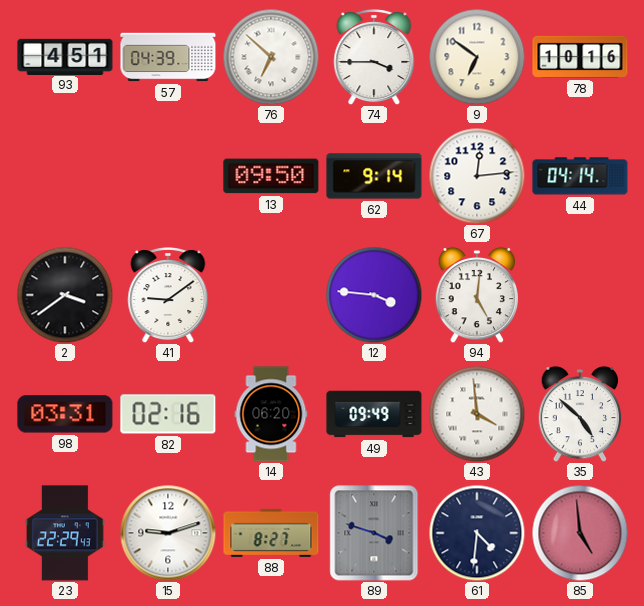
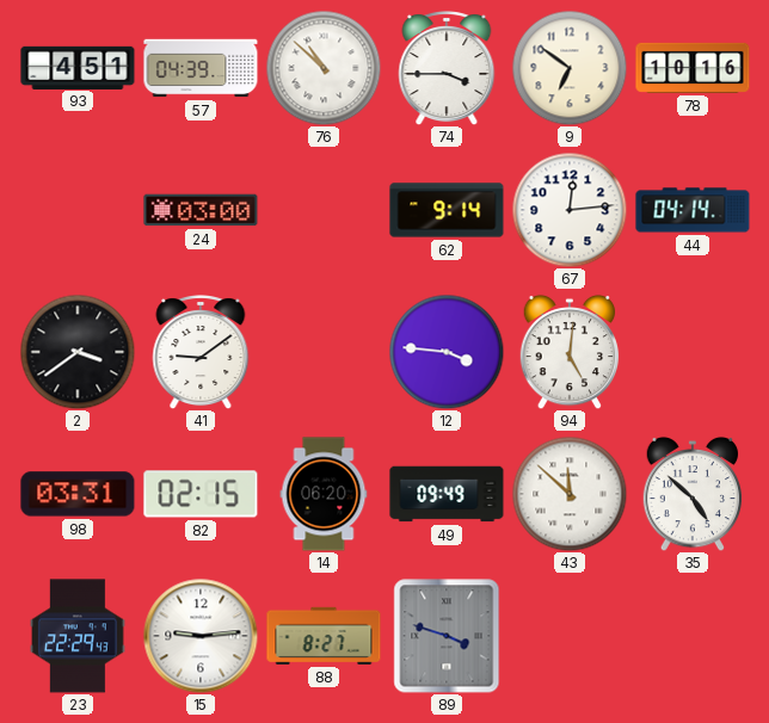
76: 6:52 -> 10:52
24: none -> 03:00
13: 09:50 -> none
82: 02:16 -> 02:15
43: 3:59 -> 11:52
15: 9:12 -> 9:14
61: 4:31 -> none
85: 4:59 -> none
